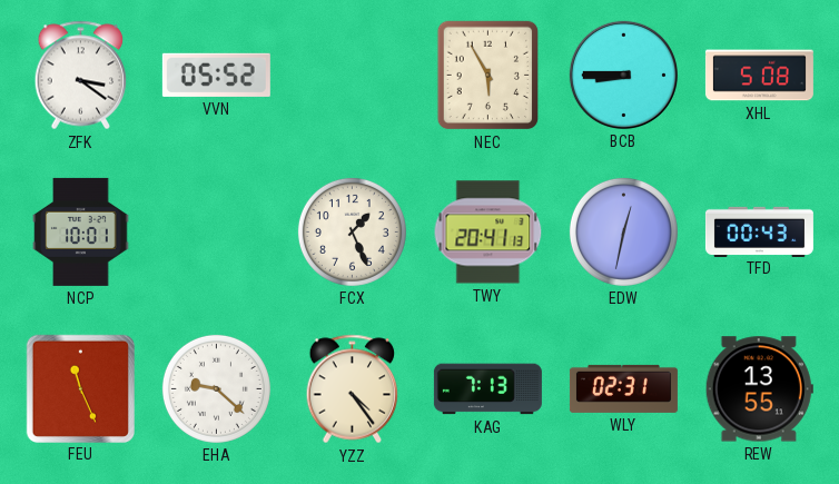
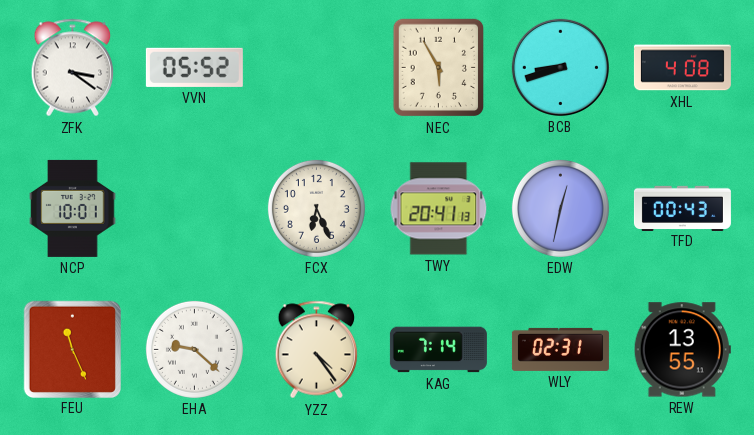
BCB: 8:45 -> 8:42
XHL: 5:08 -> 4:08
FCX: 1:26 -> 6:26
KAG: 7:13 -> 7:14
